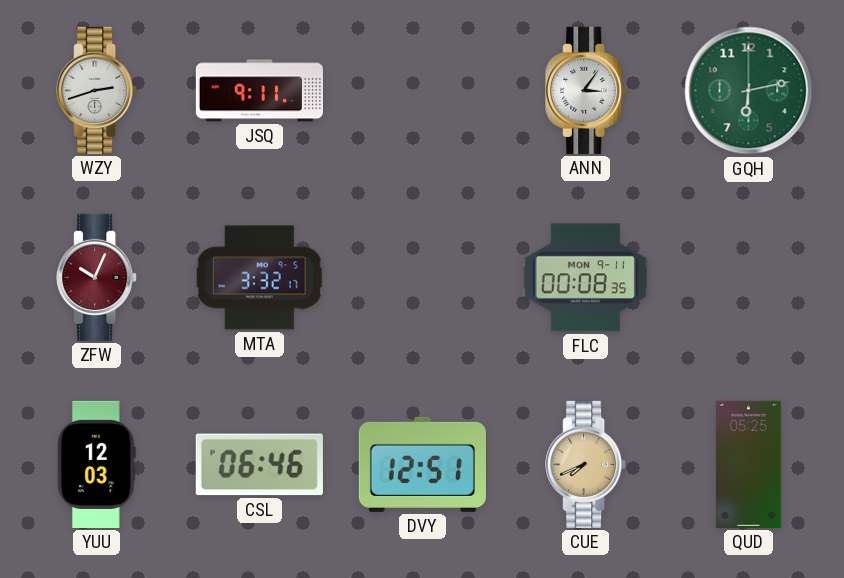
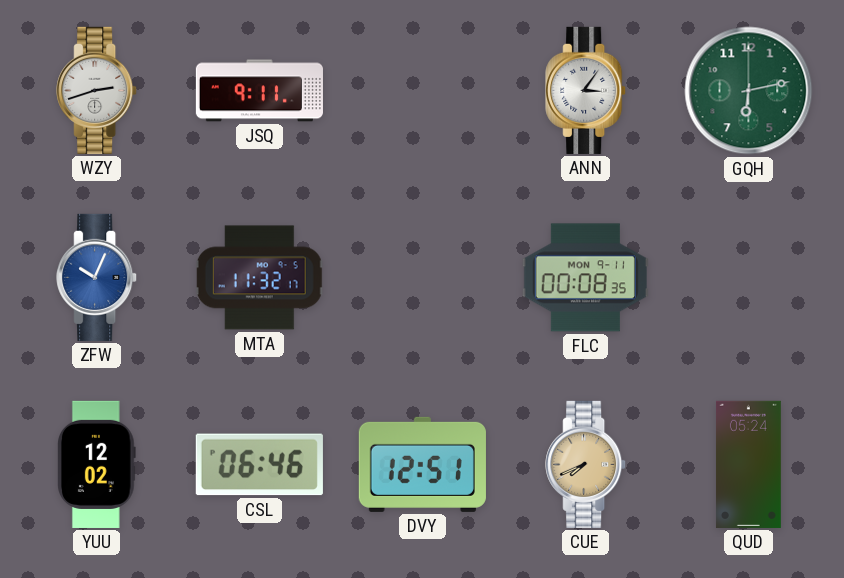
ZFW dial: burgundy -> blue
MTA: 3:32 -> 11:32
YUU: 12:03 -> 12:02
QUD: 05:25 -> 05:24
